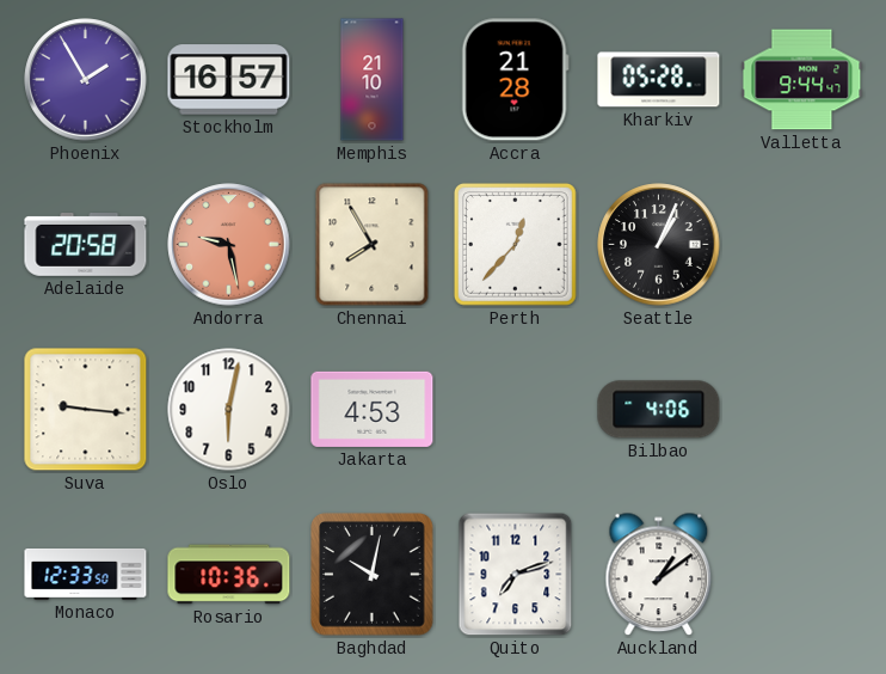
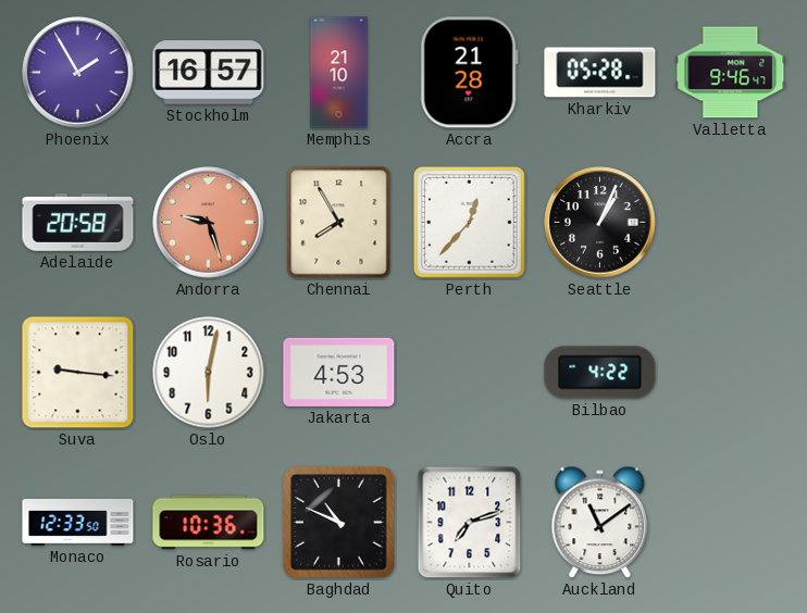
Valletta: 9:44 -> 9:46
Andorra: 9:28 -> 9:27
Bilbao: 4:06 -> 4:22
Baghdad: 10:02 -> 10:49
Auckland: 1:09 -> 11:09
